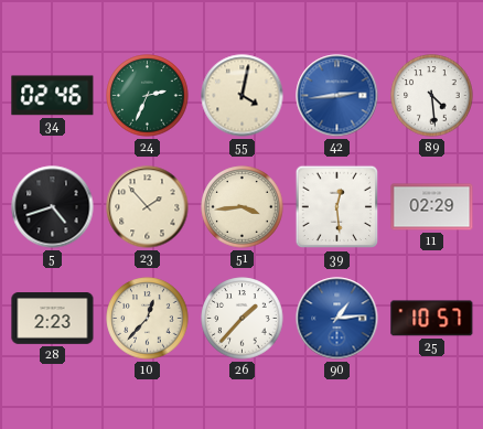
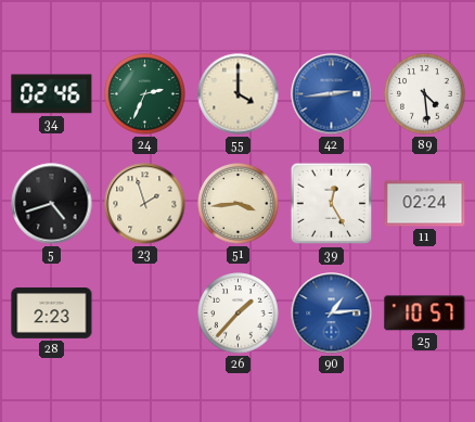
55: 4:02 -> 4:00
23: 1:53 -> 1:57
39: 12:29 -> 12:25
11: 02:29 -> 02:24
10: 12:37 -> none
